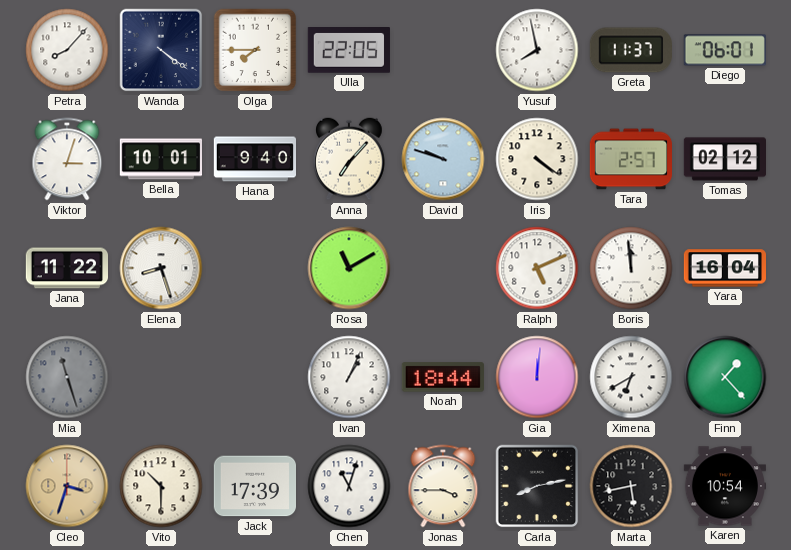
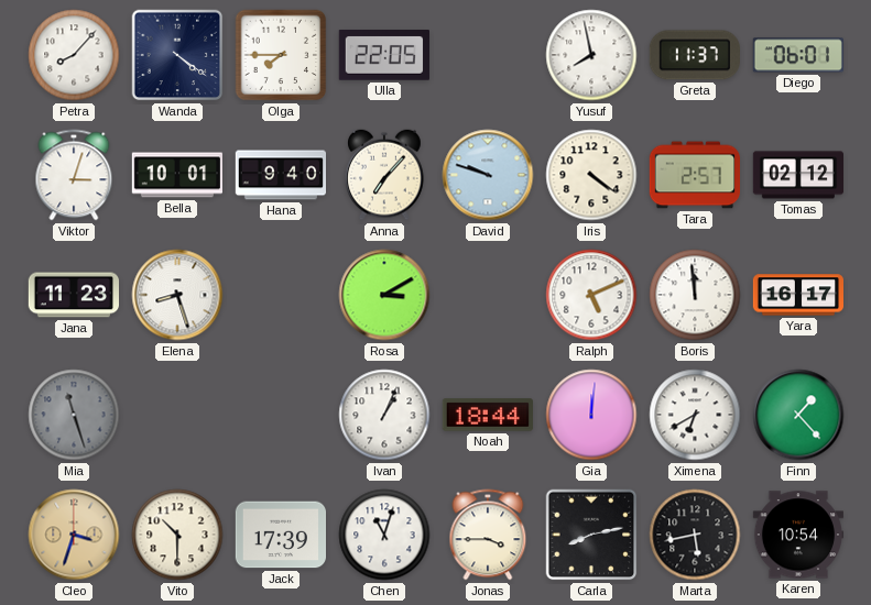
Jana: 11:22 -> 11:23
Rosa: 11:10 -> 3:10
Yara: 16:04 -> 16:17
